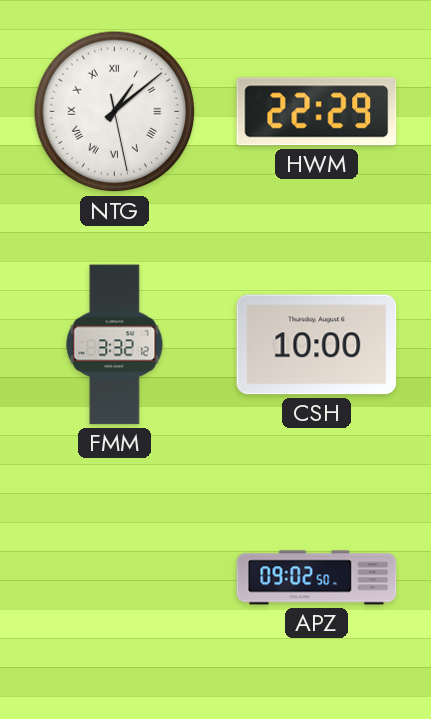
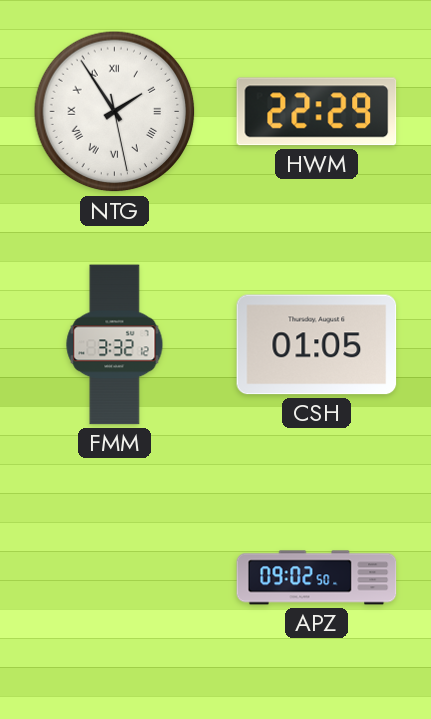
NTG: 1:08 -> 1:54
CSH: 10:00 -> 01:05
